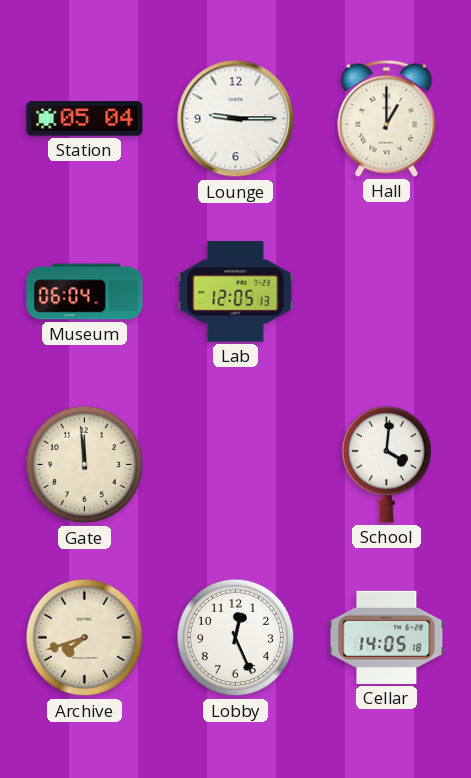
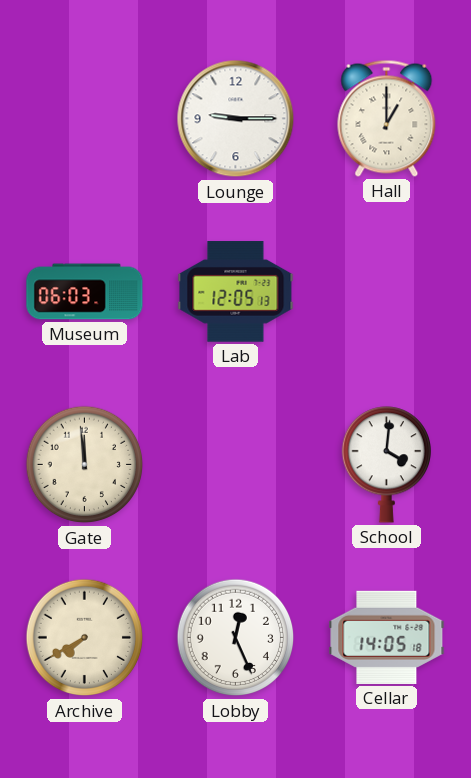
Station: 05:04 -> none
Museum: 06:04 -> 06:03
Archive: 7:42 -> 7:40
